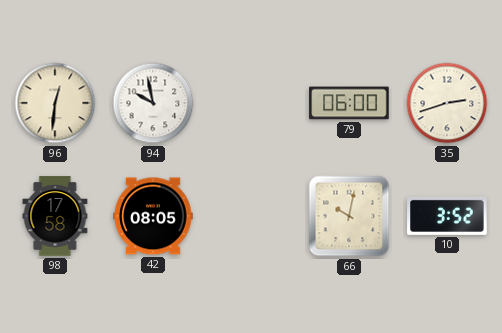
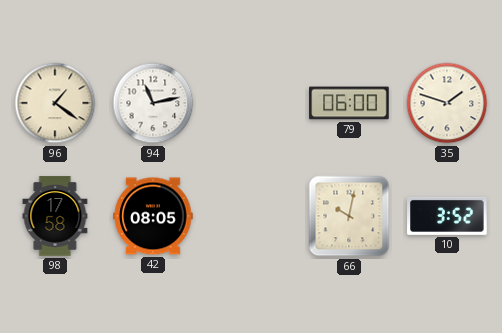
96: 12:31 -> 1:21
94: 9:58 -> 11:13
35: 2:42 -> 1:48
